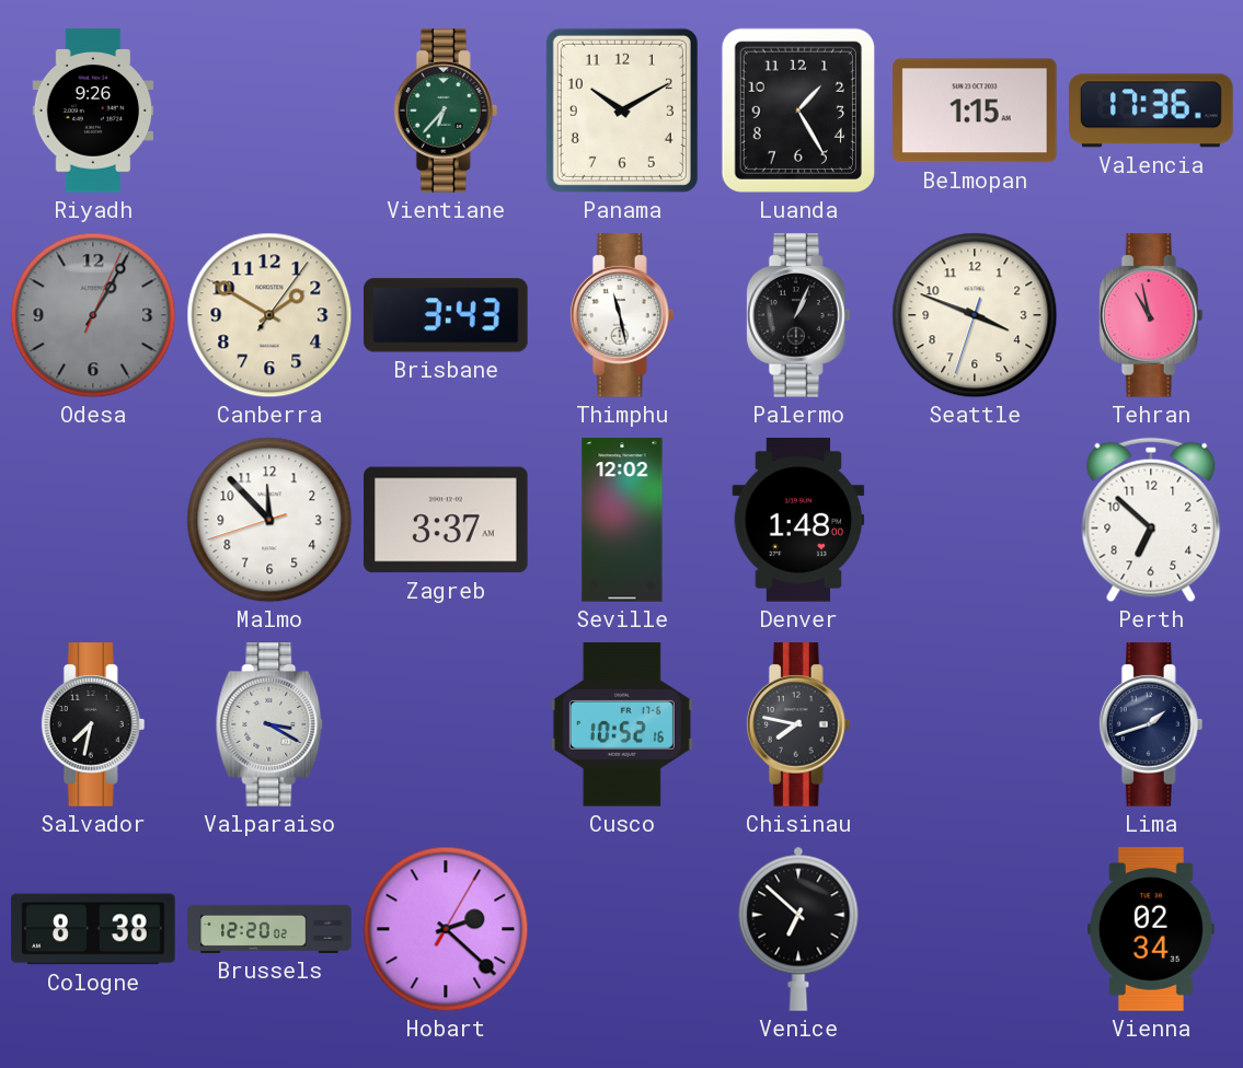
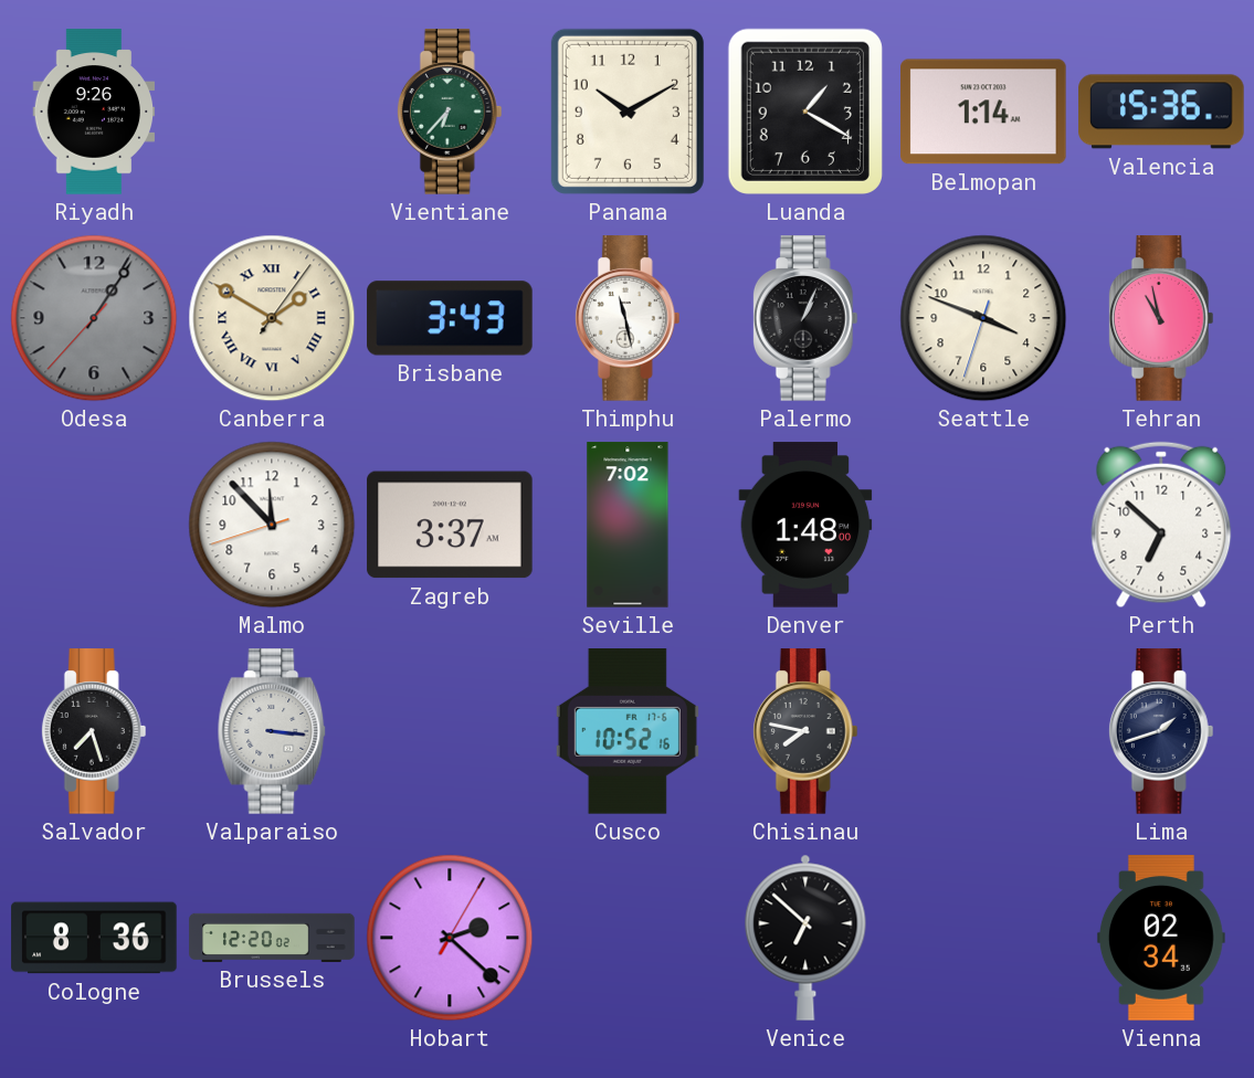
Luanda: 1:25 -> 1:20
Belmopan: 1:15 -> 1:14
Valencia: 17:36 -> 15:36
Odesa: 1:05:04 -> 1:05:37
Canberra numerals: Arabic -> Roman
Seville: 12:02 -> 7:02
Salvador: 7:32 -> 7:27
Valparaiso: 3:20 -> 3:16
Cologne: 8:38 -> 8:36
